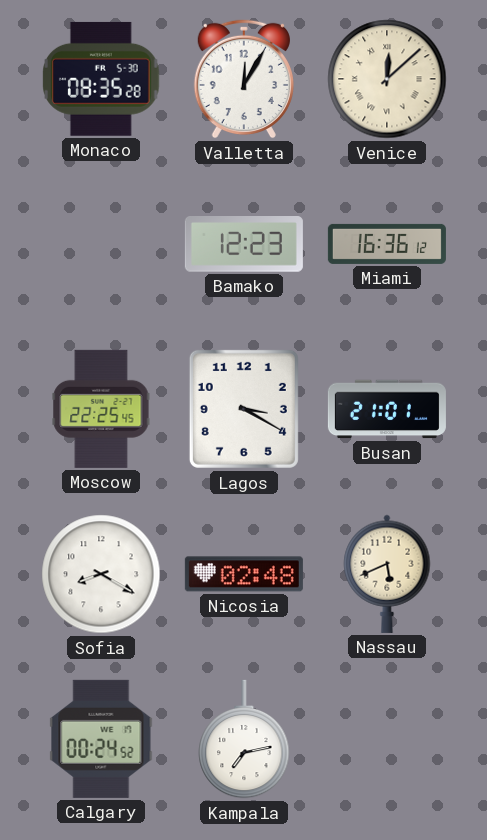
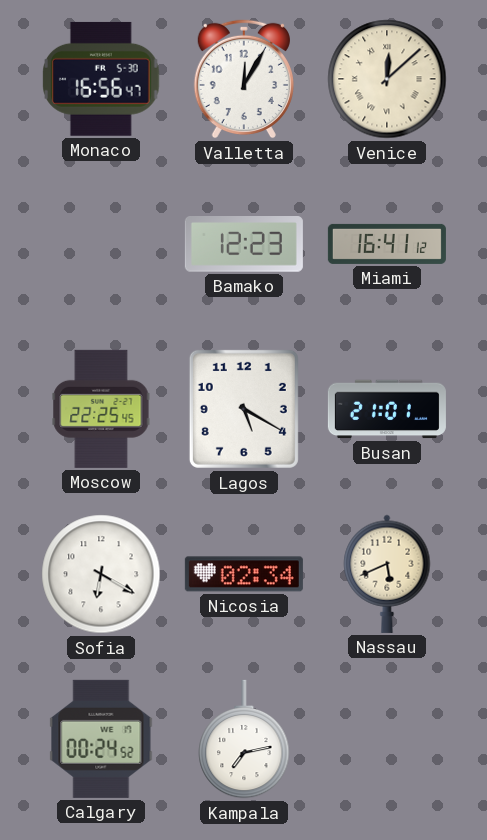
Monaco: 08:35 -> 16:56
Miami: 16:36 -> 16:41
Lagos: 3:20 -> 5:20
Sofia: 8:20 -> 6:20
Nicosia: 02:48 -> 02:34
